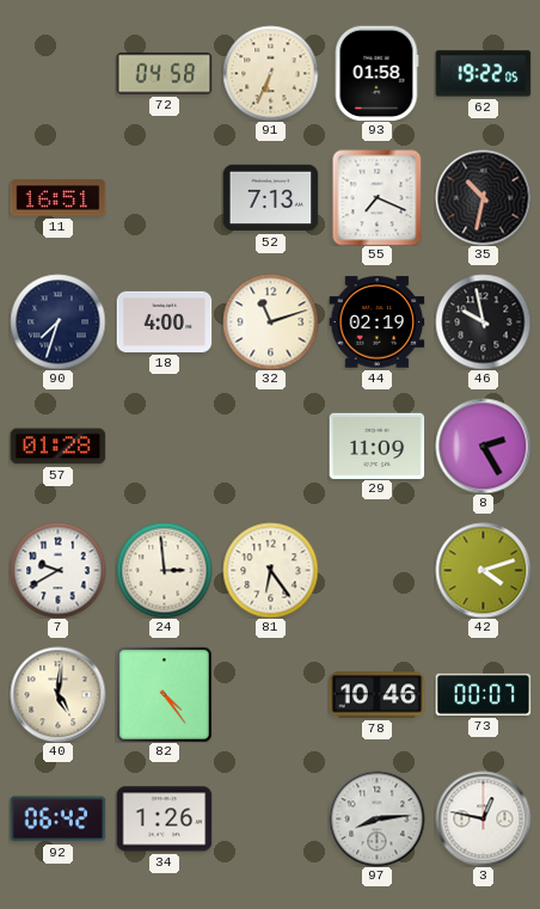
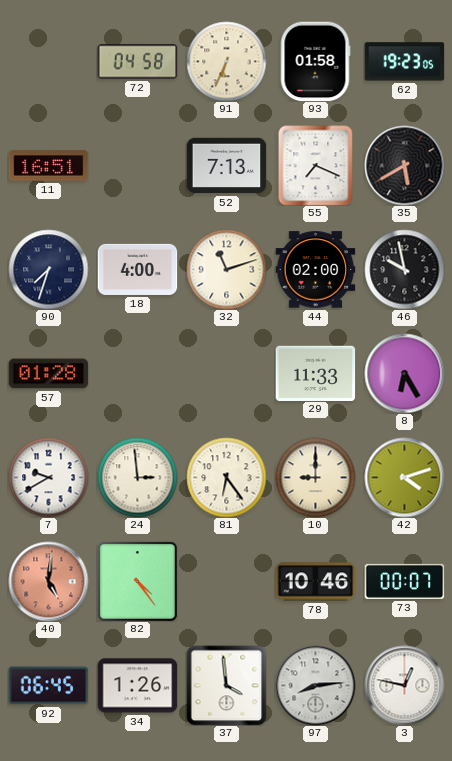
62: 19:22 -> 19:23
35: 10:32 -> 5:40
44: 02:19 -> 02:00
29: 11:09 -> 11:33
8: 2:25 -> 6:25
10: none -> 9:00
40 dial: cream -> salmon
92: 06:42 -> 06:45
37: none -> 3:59
